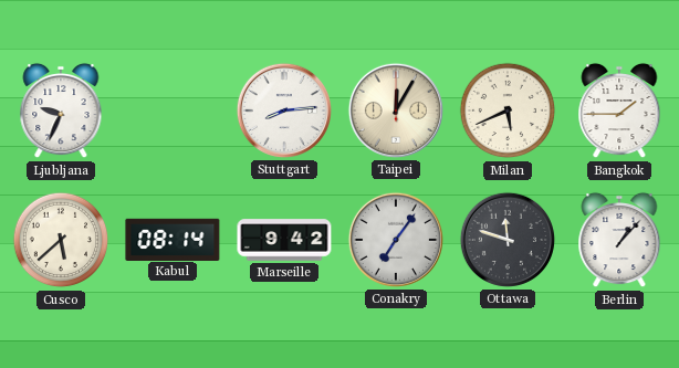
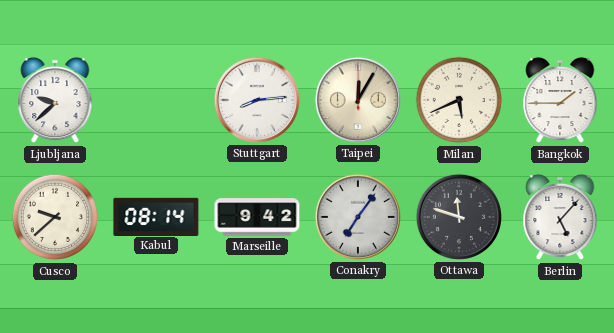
Ljubljana: 9:34 -> 9:38
Cusco: 5:38 -> 9:38
Berlin: 1:07 -> 5:07
